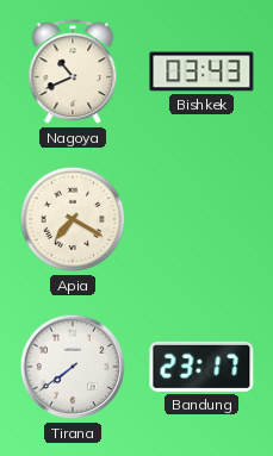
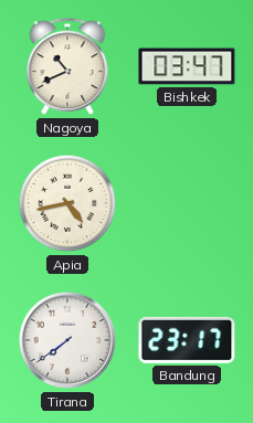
Bishkek: 03:43 -> 03:47
Apia: 7:20 -> 4:43
